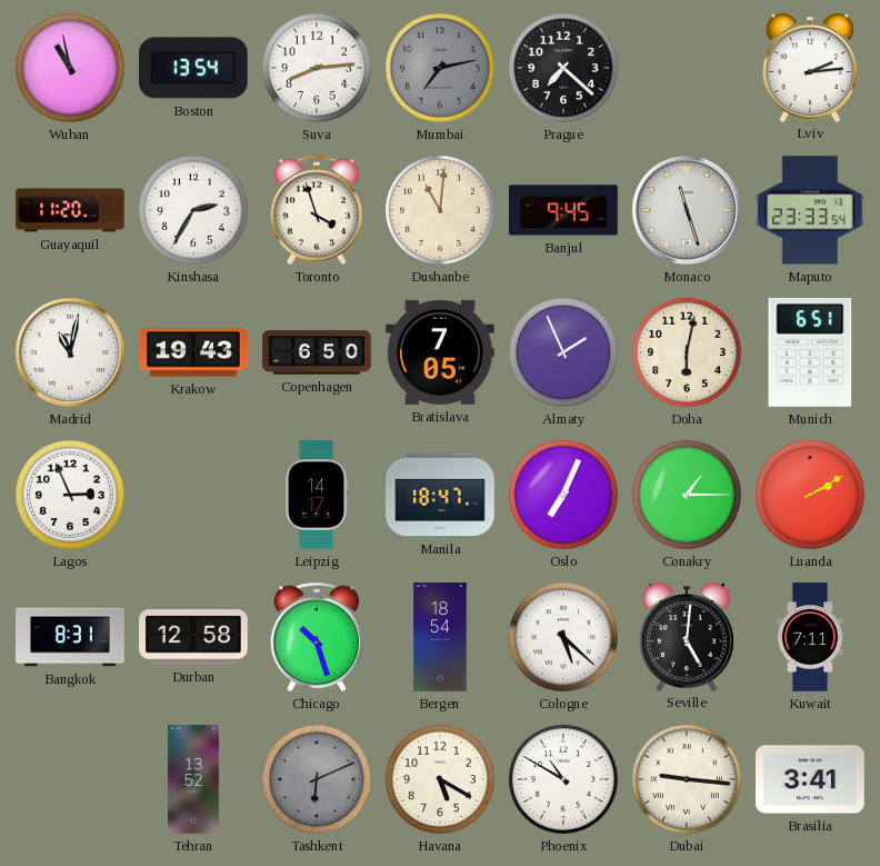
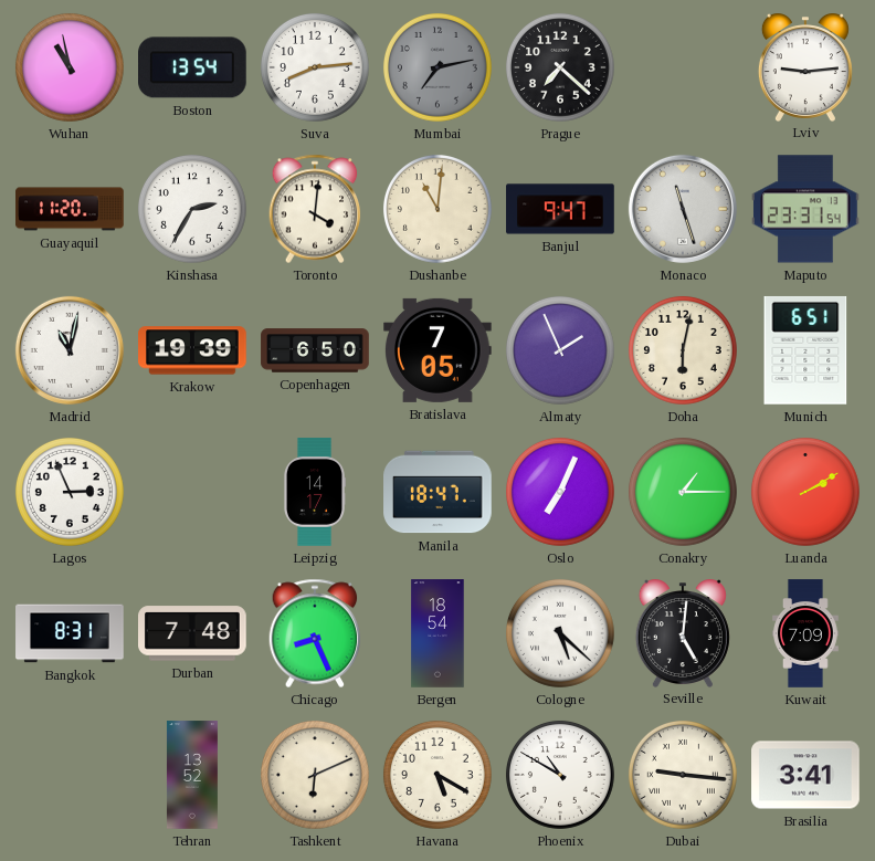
Lviv: 2:14 -> 9:14
Toronto: 3:57 -> 4:01
Banjul: 9:45 -> 9:47
Maputo: 23:33 -> 23:31
Krakow: 19:43 -> 19:39
Durban: 12:58 -> 7:48
Chicago: 10:27 -> 8:26
Kuwait: 7:11 -> 7:09
Tashkent dial: grey -> cream
